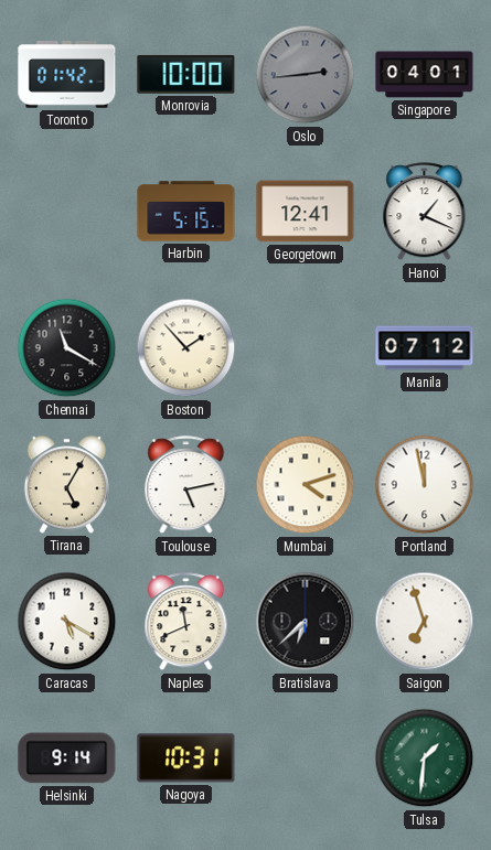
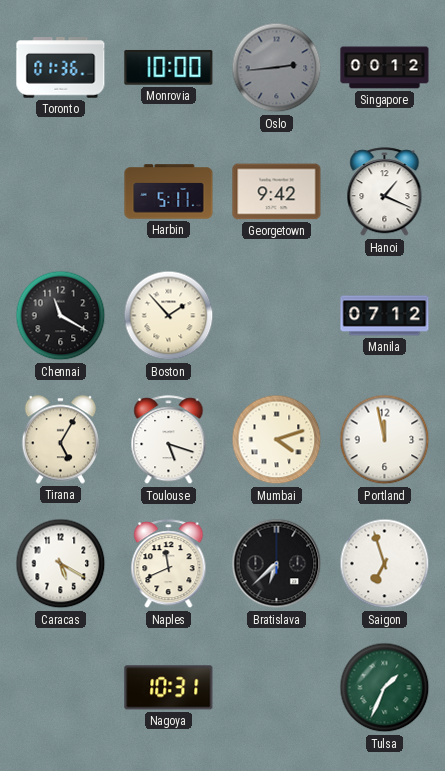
Toronto: 01:42 -> 01:36
Singapore: 04:01 -> 00:12
Harbin: 5:15 -> 5:11
Georgetown: 12:41 -> 9:42
Toulouse: 5:13 -> 5:18
Helsinki: 9:14 -> none
Tulsa: 1:31 -> 1:34
